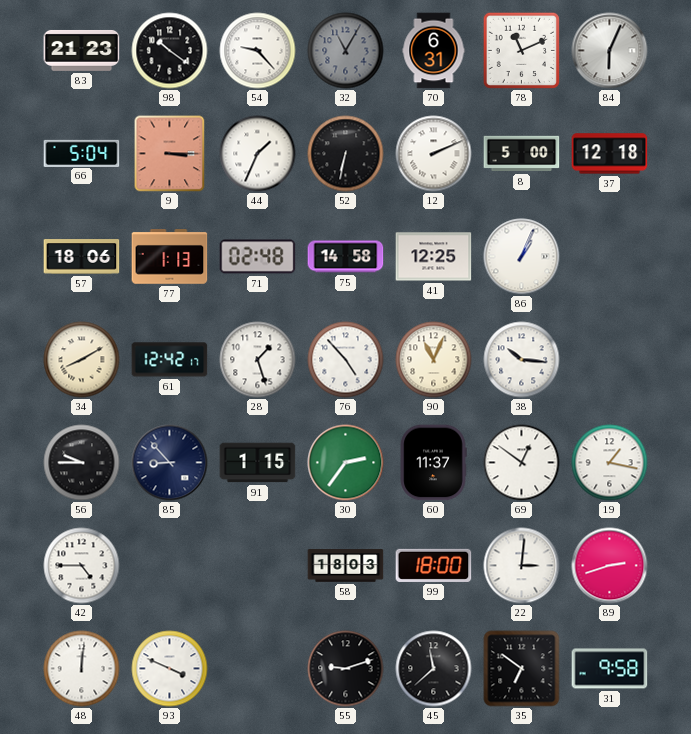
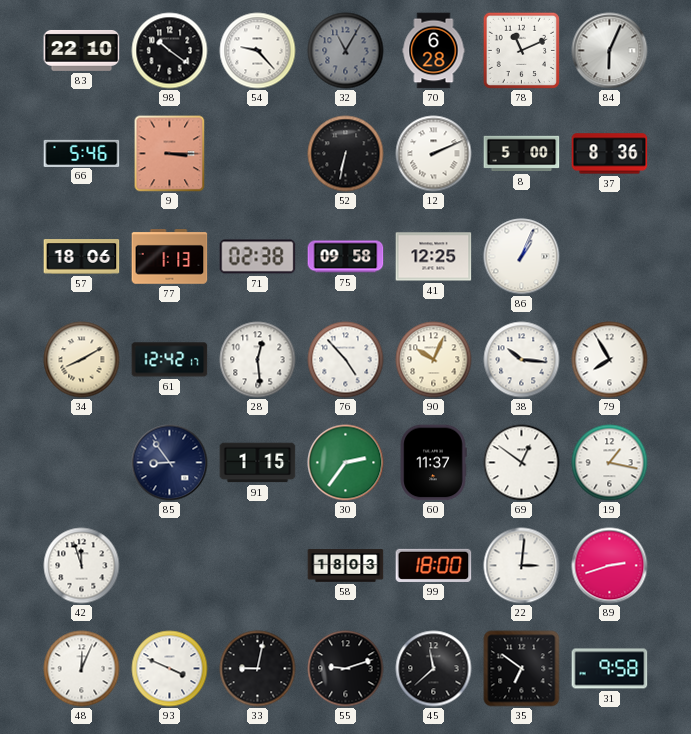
83: 21:23 -> 22:10
70: 6:31 -> 6:28
66: 5:04 -> 5:46
44: 1:34 -> none
37: 12:18 -> 8:36
71: 02:48 -> 02:38
75: 14:58 -> 09:58
28: 1:27 -> 12:29
90: 11:04 -> 10:04
79: none -> 7:55
56: 9:45 -> none
85: 8:53 -> 8:54
42: 4:45 -> 11:57
48: 12:01 -> 12:04
33: none -> 9:02
